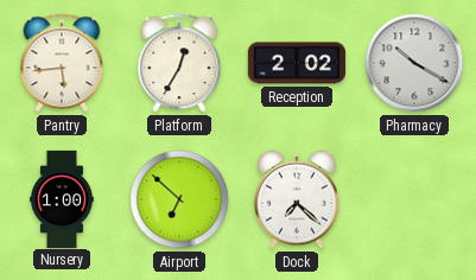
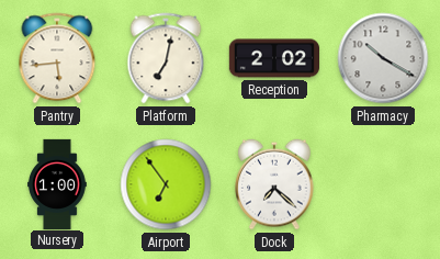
Platform: 12:35 -> 7:02
Airport: 6:52 -> 6:54
